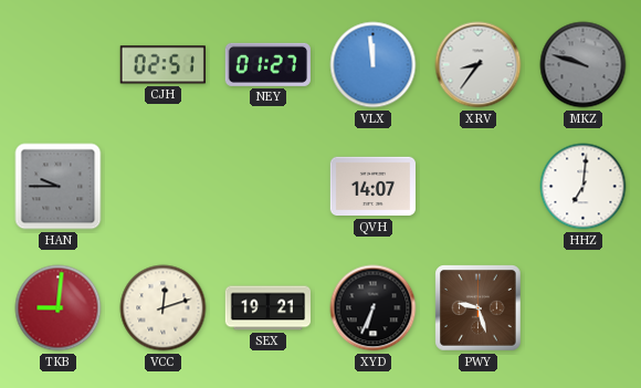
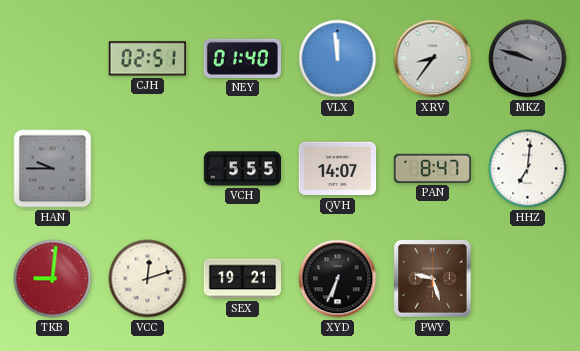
NEY: 01:27 -> 01:40
VCH: none -> 5:55
PAN: none -> 8:47
